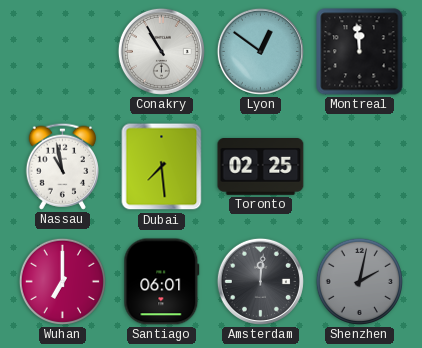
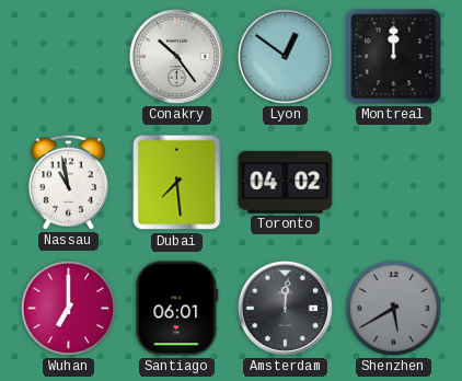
Conakry: 10:55 -> 10:24
Montreal: 11:59 -> 12:00
Toronto: 02:25 -> 04:02
Shenzhen: 2:02 -> 5:40
